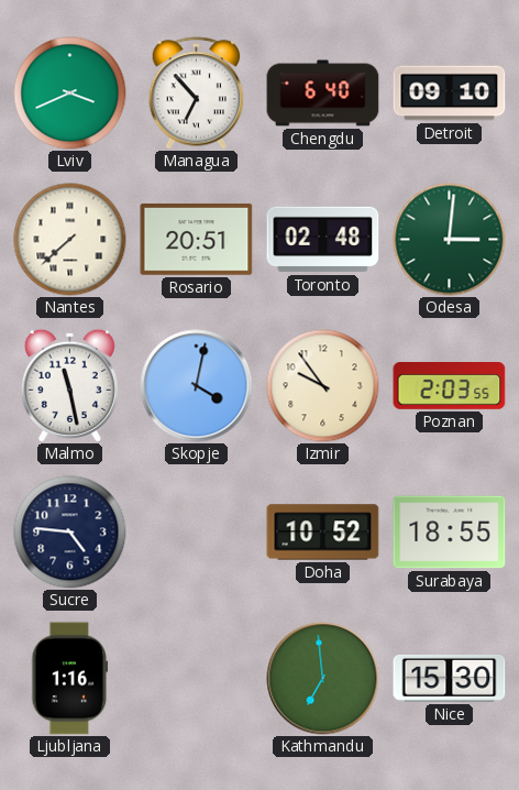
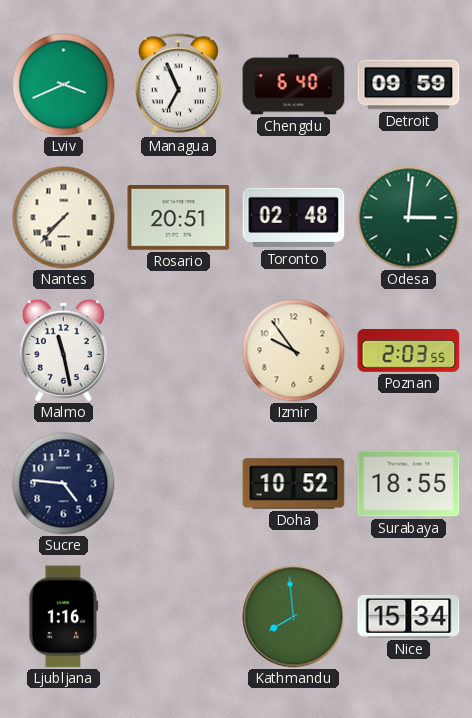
Managua: 6:53 -> 6:56
Detroit: 09:10 -> 09:59
Nantes: 7:38 -> 7:37
Skopje: 4:02 -> none
Kathmandu: 6:59 -> 7:59
Nice: 15:30 -> 15:34
